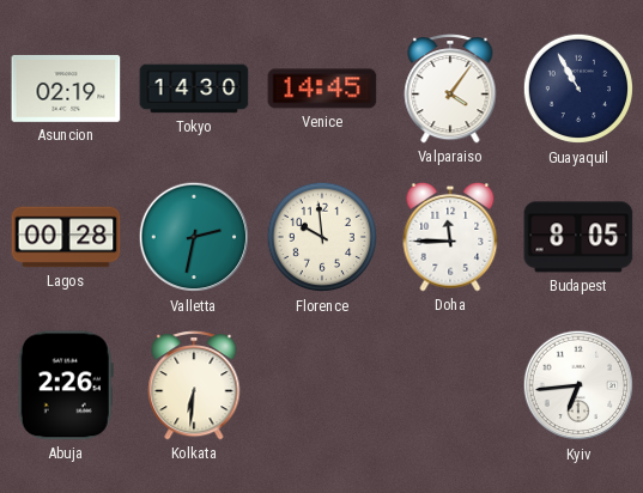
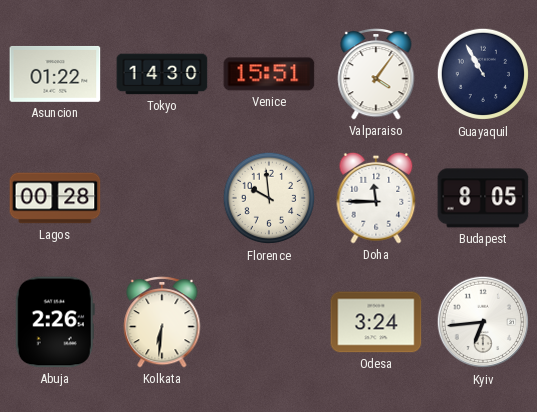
Asuncion: 02:19 -> 01:22
Venice: 14:45 -> 15:51
Valletta: 2:32 -> none
Odesa: none -> 3:24
